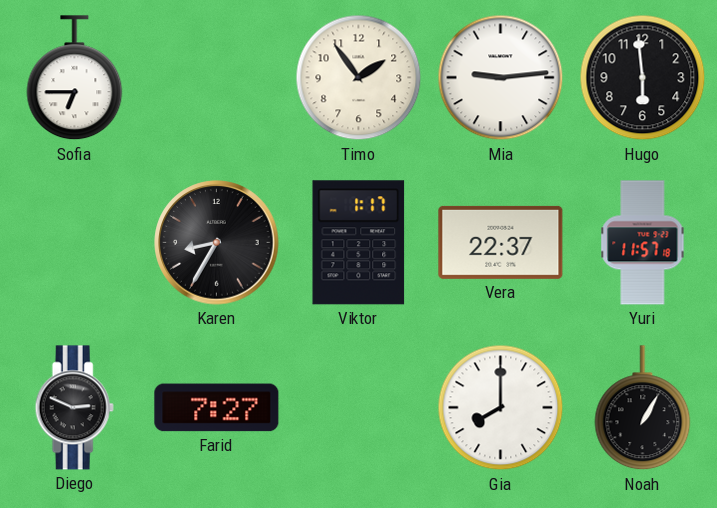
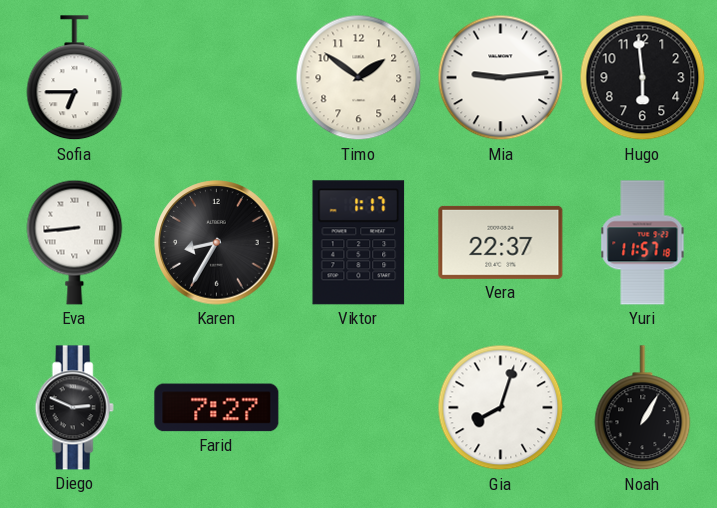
Timo: 1:54 -> 1:51
Eva: none -> 8:44
Gia: 8:00 -> 8:03
